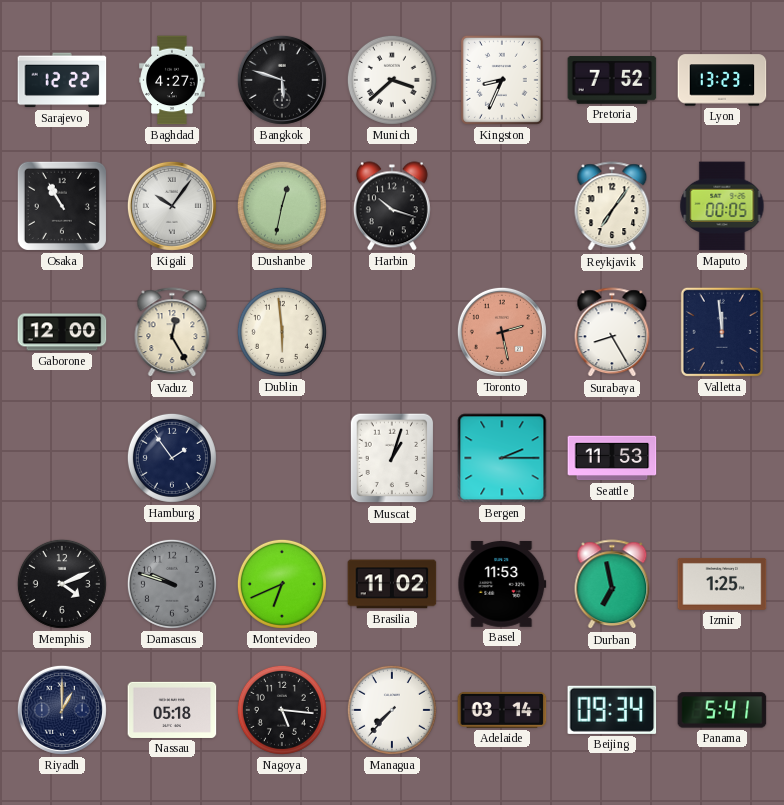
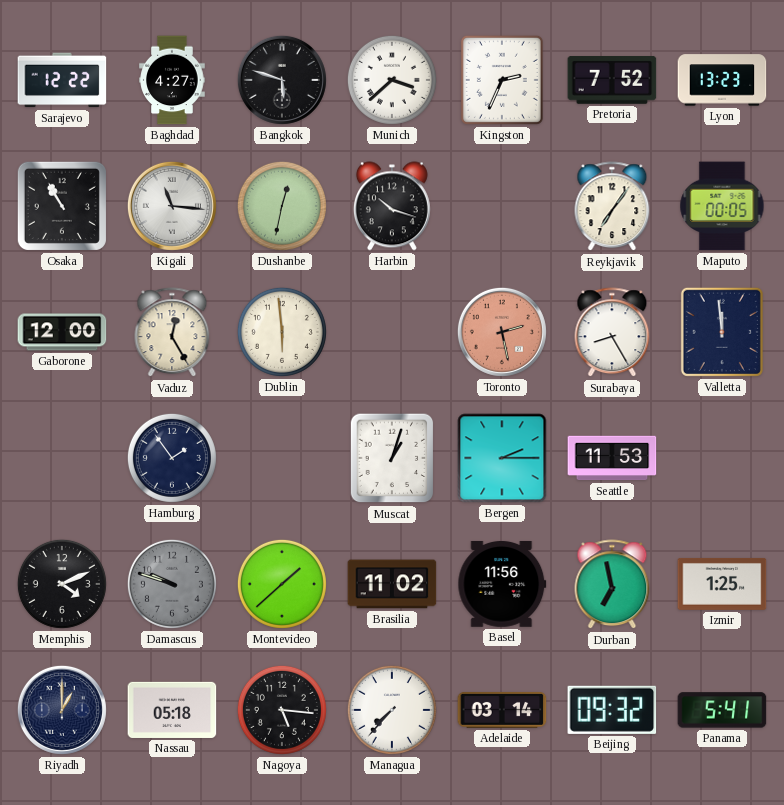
Kingston: 8:34 -> 2:34
Kigali: 10:06 -> 11:16
Montevideo: 6:41 -> 1:38
Basel: 11:53 -> 11:56
Beijing: 09:34 -> 09:32
